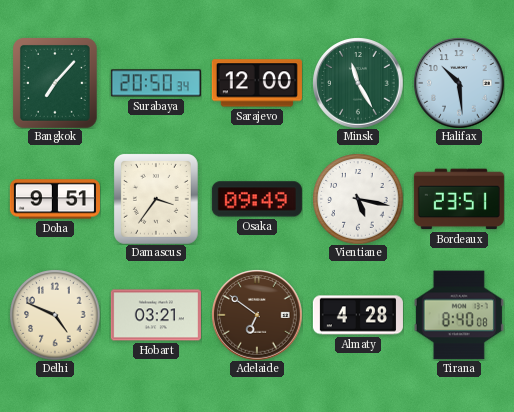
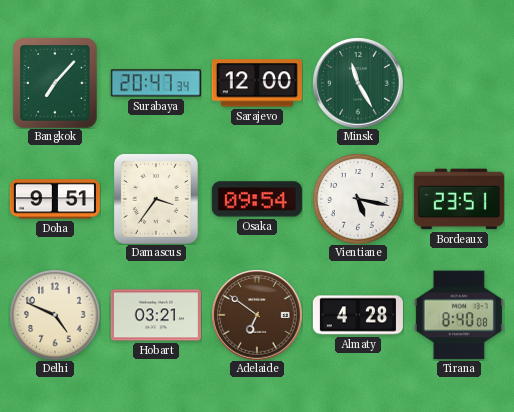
Surabaya: 20:50 -> 20:47
Halifax: 10:29 -> none
Osaka: 09:49 -> 09:54
